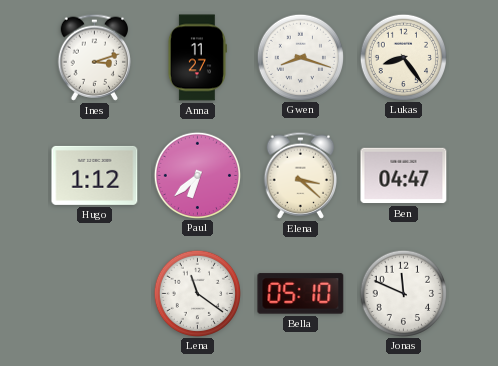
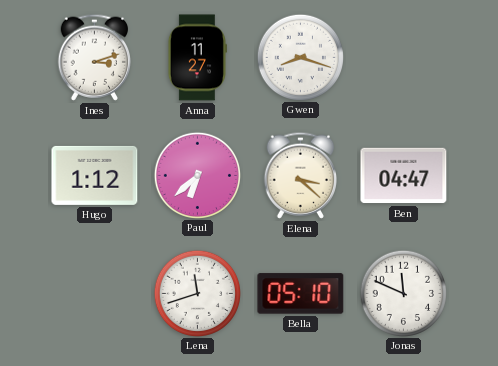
Lukas: 8:24 -> none
Lena: 11:21 -> 11:42
